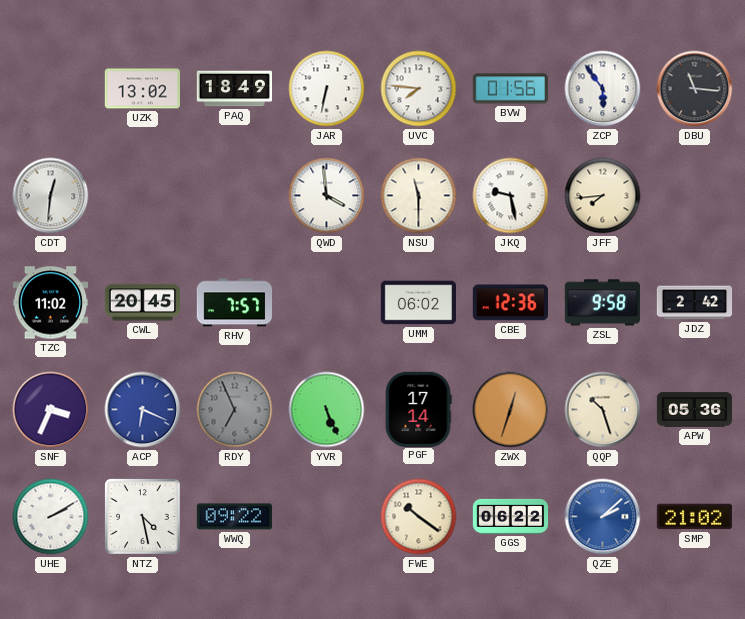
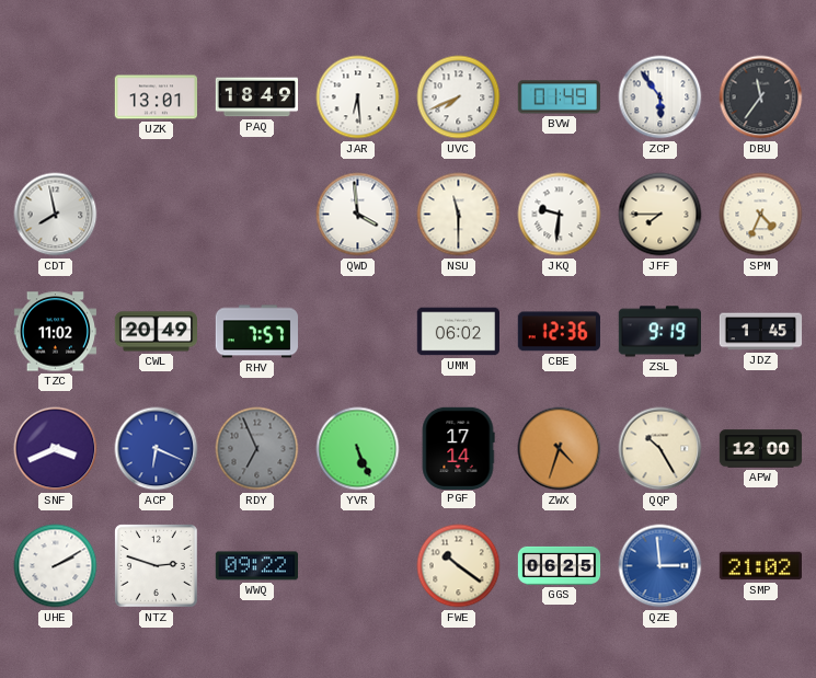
UZK: 13:02 -> 13:01
JAR: 6:32 -> 6:29
UVC: 7:46 -> 7:41
BVW: 01:56 -> 01:49
DBU: 11:16 -> 11:36
CDT: 12:31 -> 7:58
JKQ: 9:28 -> 9:31
JFF: 7:44 -> 7:45
SPM: none -> 4:34
CWL: 20:45 -> 20:49
ZSL: 9:58 -> 9:19
JDZ: 2:42 -> 1:45
SNF: 3:34 -> 3:41
ZWX: 12:33 -> 4:33
QQP: 10:27 -> 10:25
APW: 05:36 -> 12:00
NTZ: 4:28 -> 2:48
GGS: 06:22 -> 06:25
QZE: 2:08 -> 2:59
